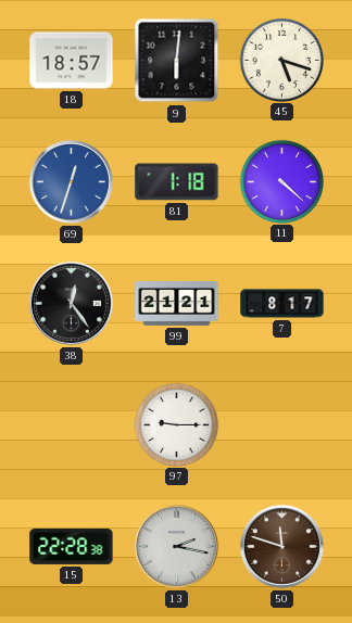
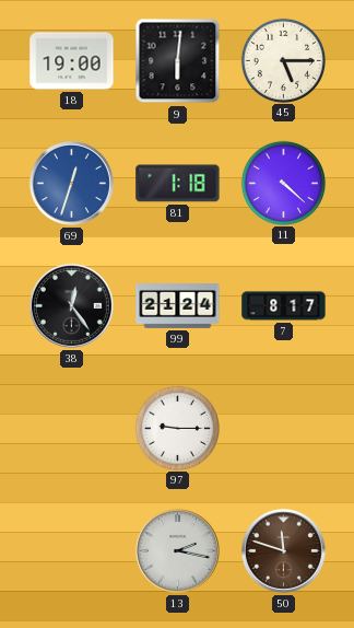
18: 18:57 -> 19:00
45: 5:18 -> 5:15
99: 21:21 -> 21:24
15: 22:28 -> none
